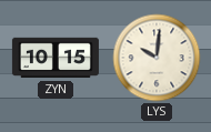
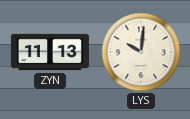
ZYN: 10:15 -> 11:13
